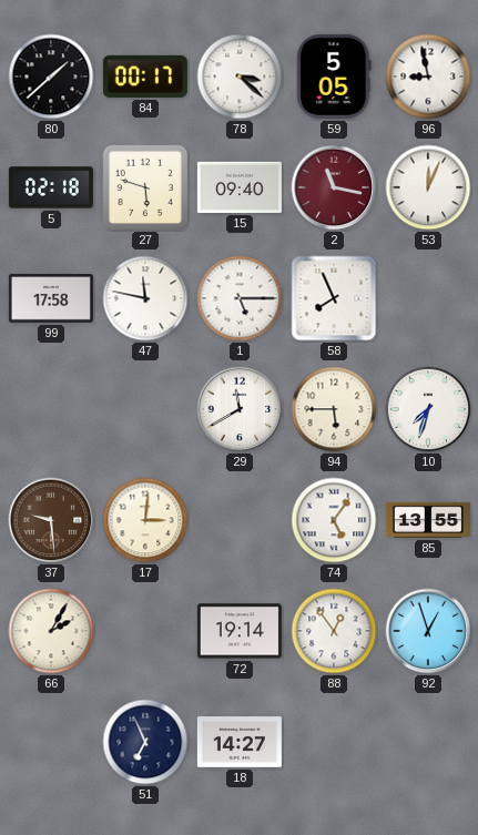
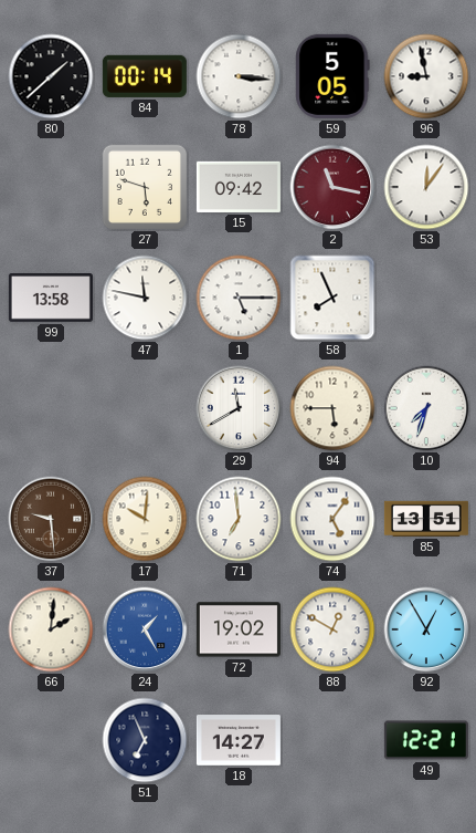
84: 00:17 -> 00:14
78: 3:22 -> 3:16
5: 02:18 -> none
15: 09:40 -> 09:42
53: 12:04 -> 12:06
99: 17:58 -> 13:58
17: 3:01 -> 10:01
71: none -> 6:59
85: 13:55 -> 13:51
66: 2:05 -> 2:01
24: none -> 1:25
72: 19:14 -> 19:02
88: 12:54 -> 12:50
92: 12:57 -> 12:55
49: none -> 12:21
